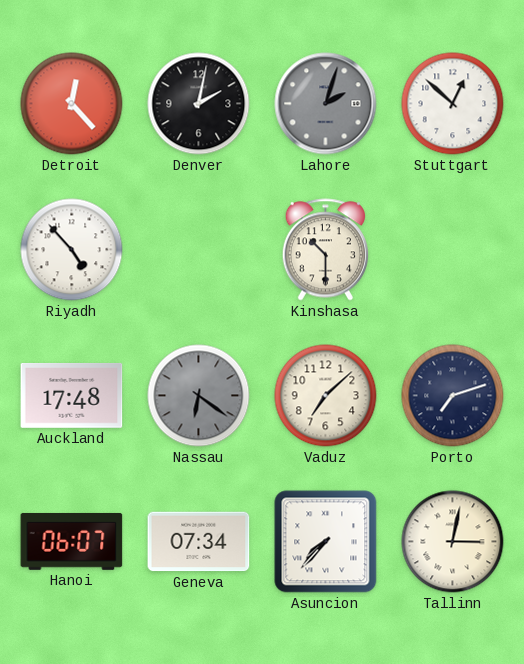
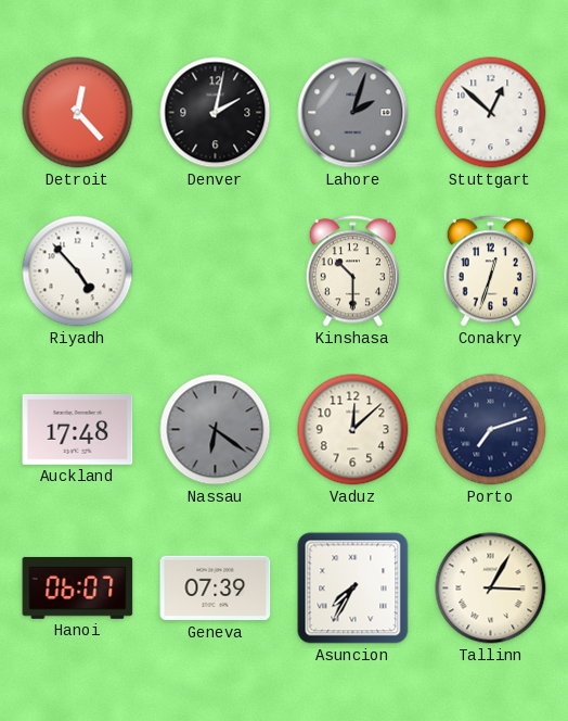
Conakry: none -> 12:33
Vaduz: 7:08 -> 12:08
Geneva: 07:34 -> 07:39
Asuncion: 7:37 -> 7:35
Tallinn: 3:02 -> 3:05
